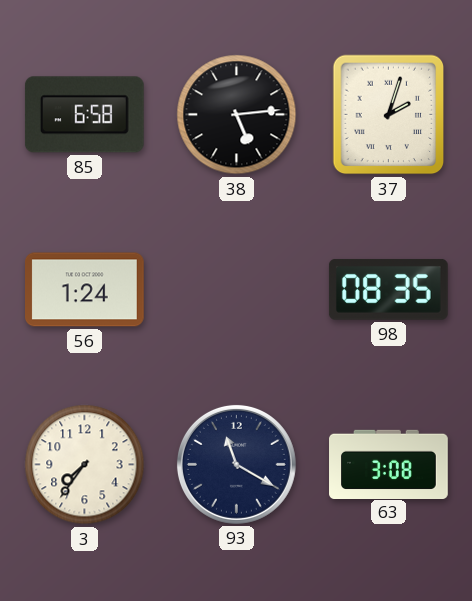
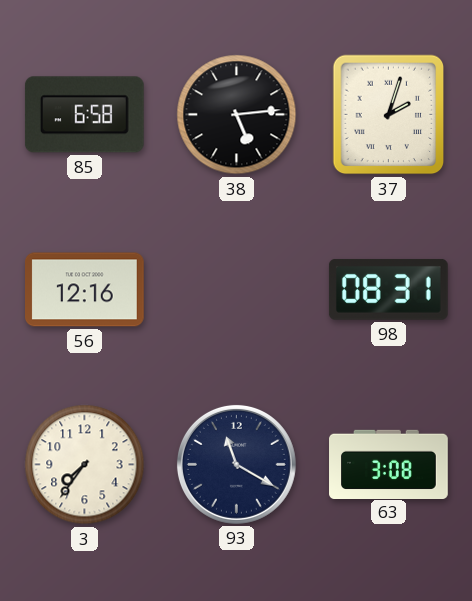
56: 1:24 -> 12:16
98: 08:35 -> 08:31
